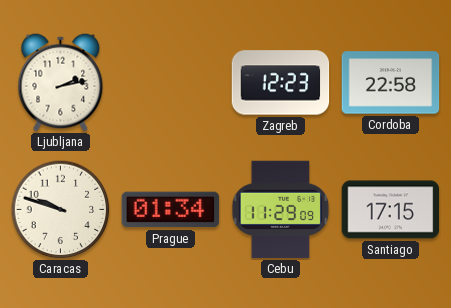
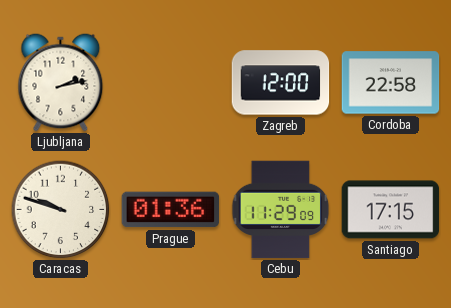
Zagreb: 12:23 -> 12:00
Prague: 01:34 -> 01:36
